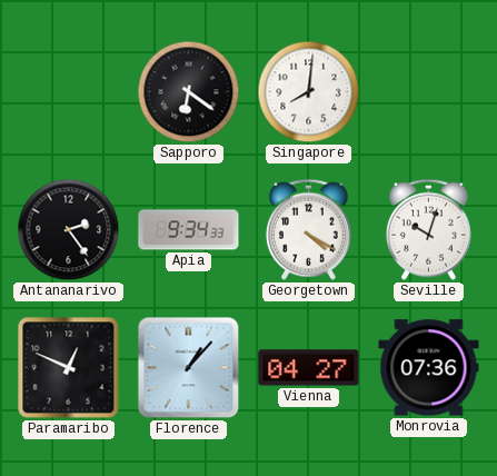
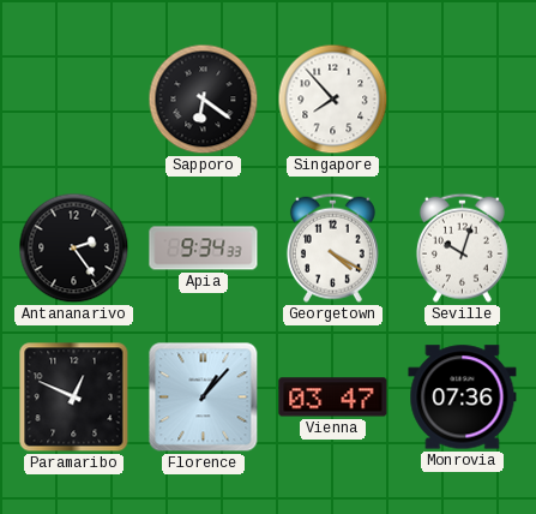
Singapore: 8:01 -> 7:53
Vienna: 04:27 -> 03:47
